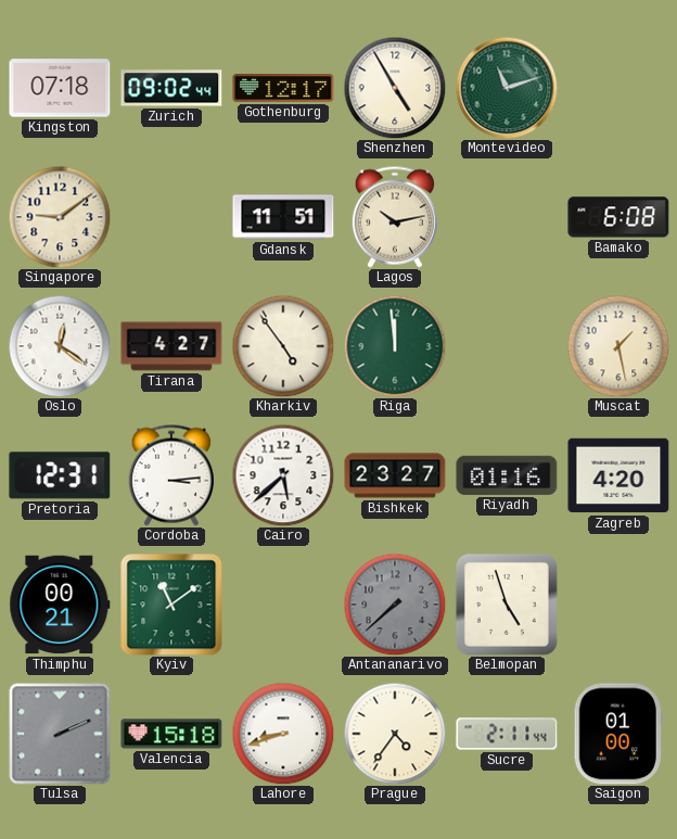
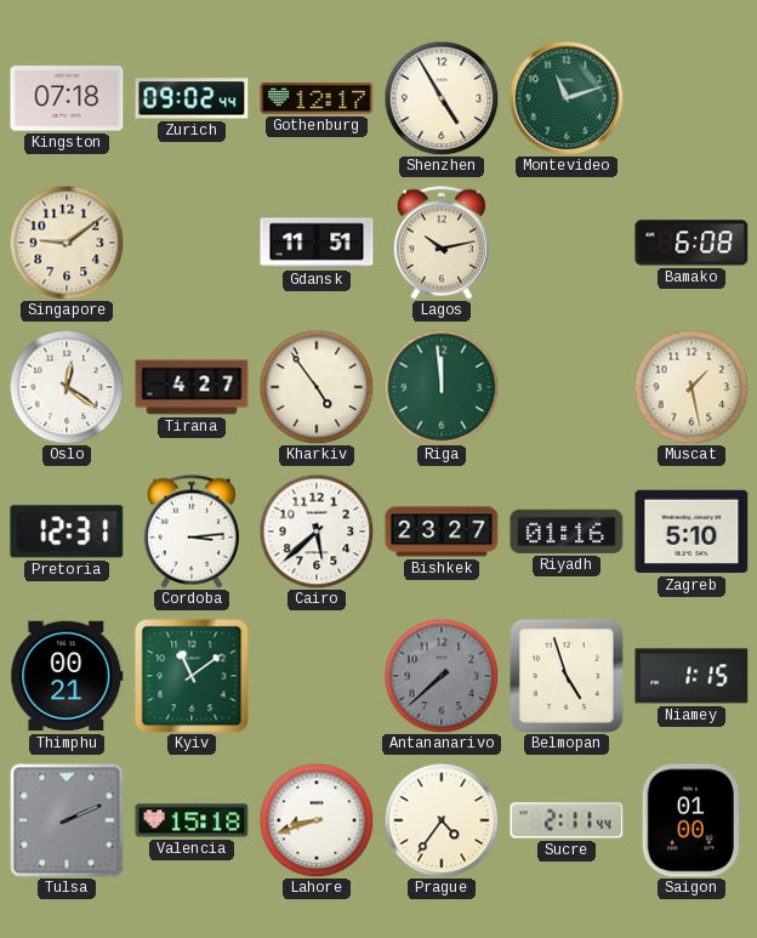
Zagreb: 4:20 -> 5:10
Niamey: none -> 1:15
